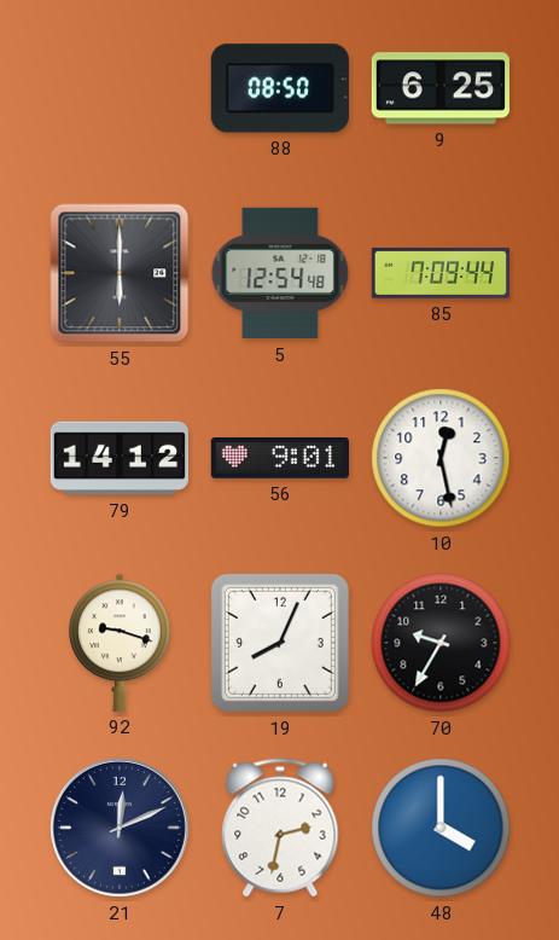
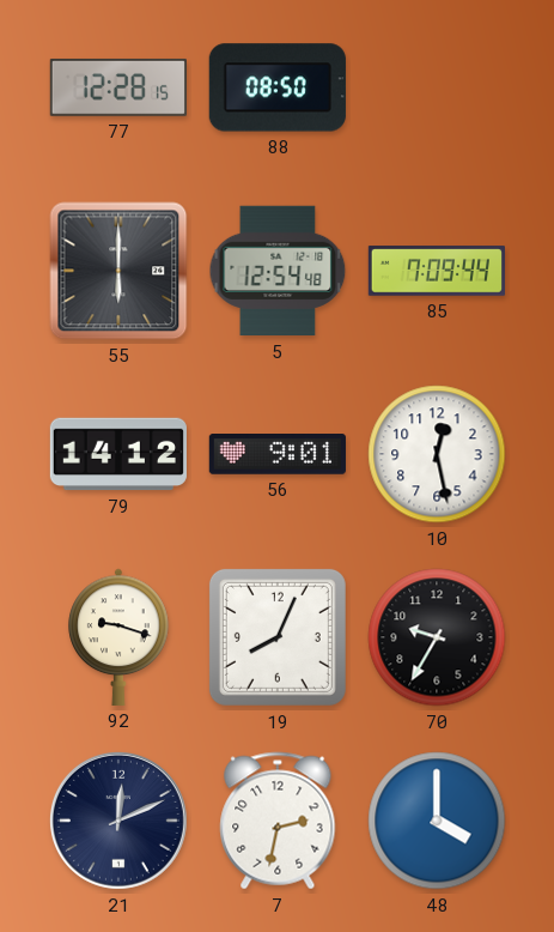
77: none -> 12:28
9: 6:25 -> none
